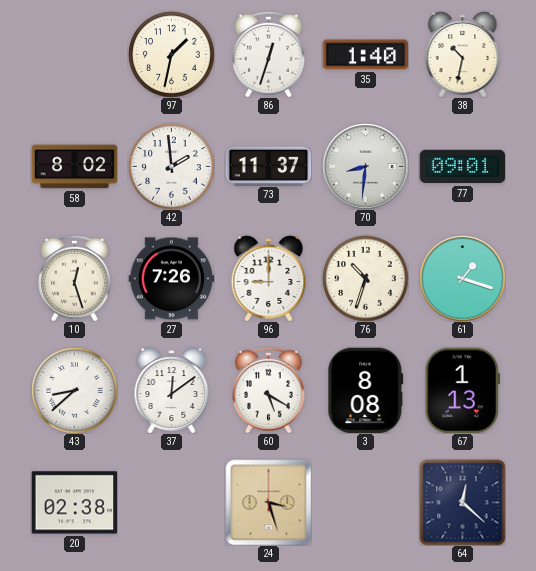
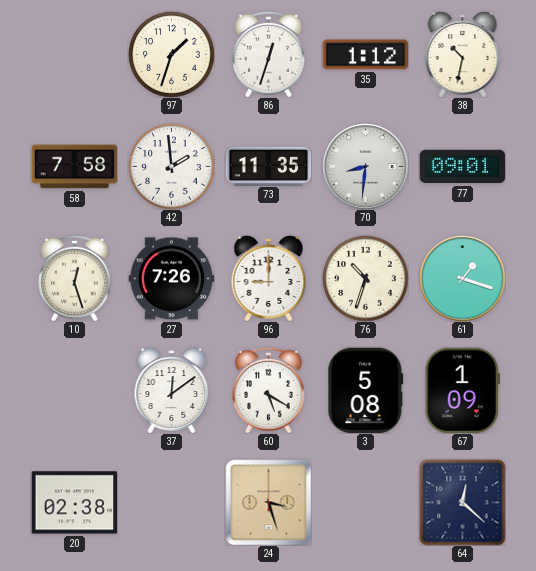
97: 1:32 -> 1:33
35: 1:40 -> 1:12
58: 8:02 -> 7:58
73: 11:37 -> 11:35
43: 8:38 -> none
3: 8:08 -> 5:08
67: 1:13 -> 1:09
